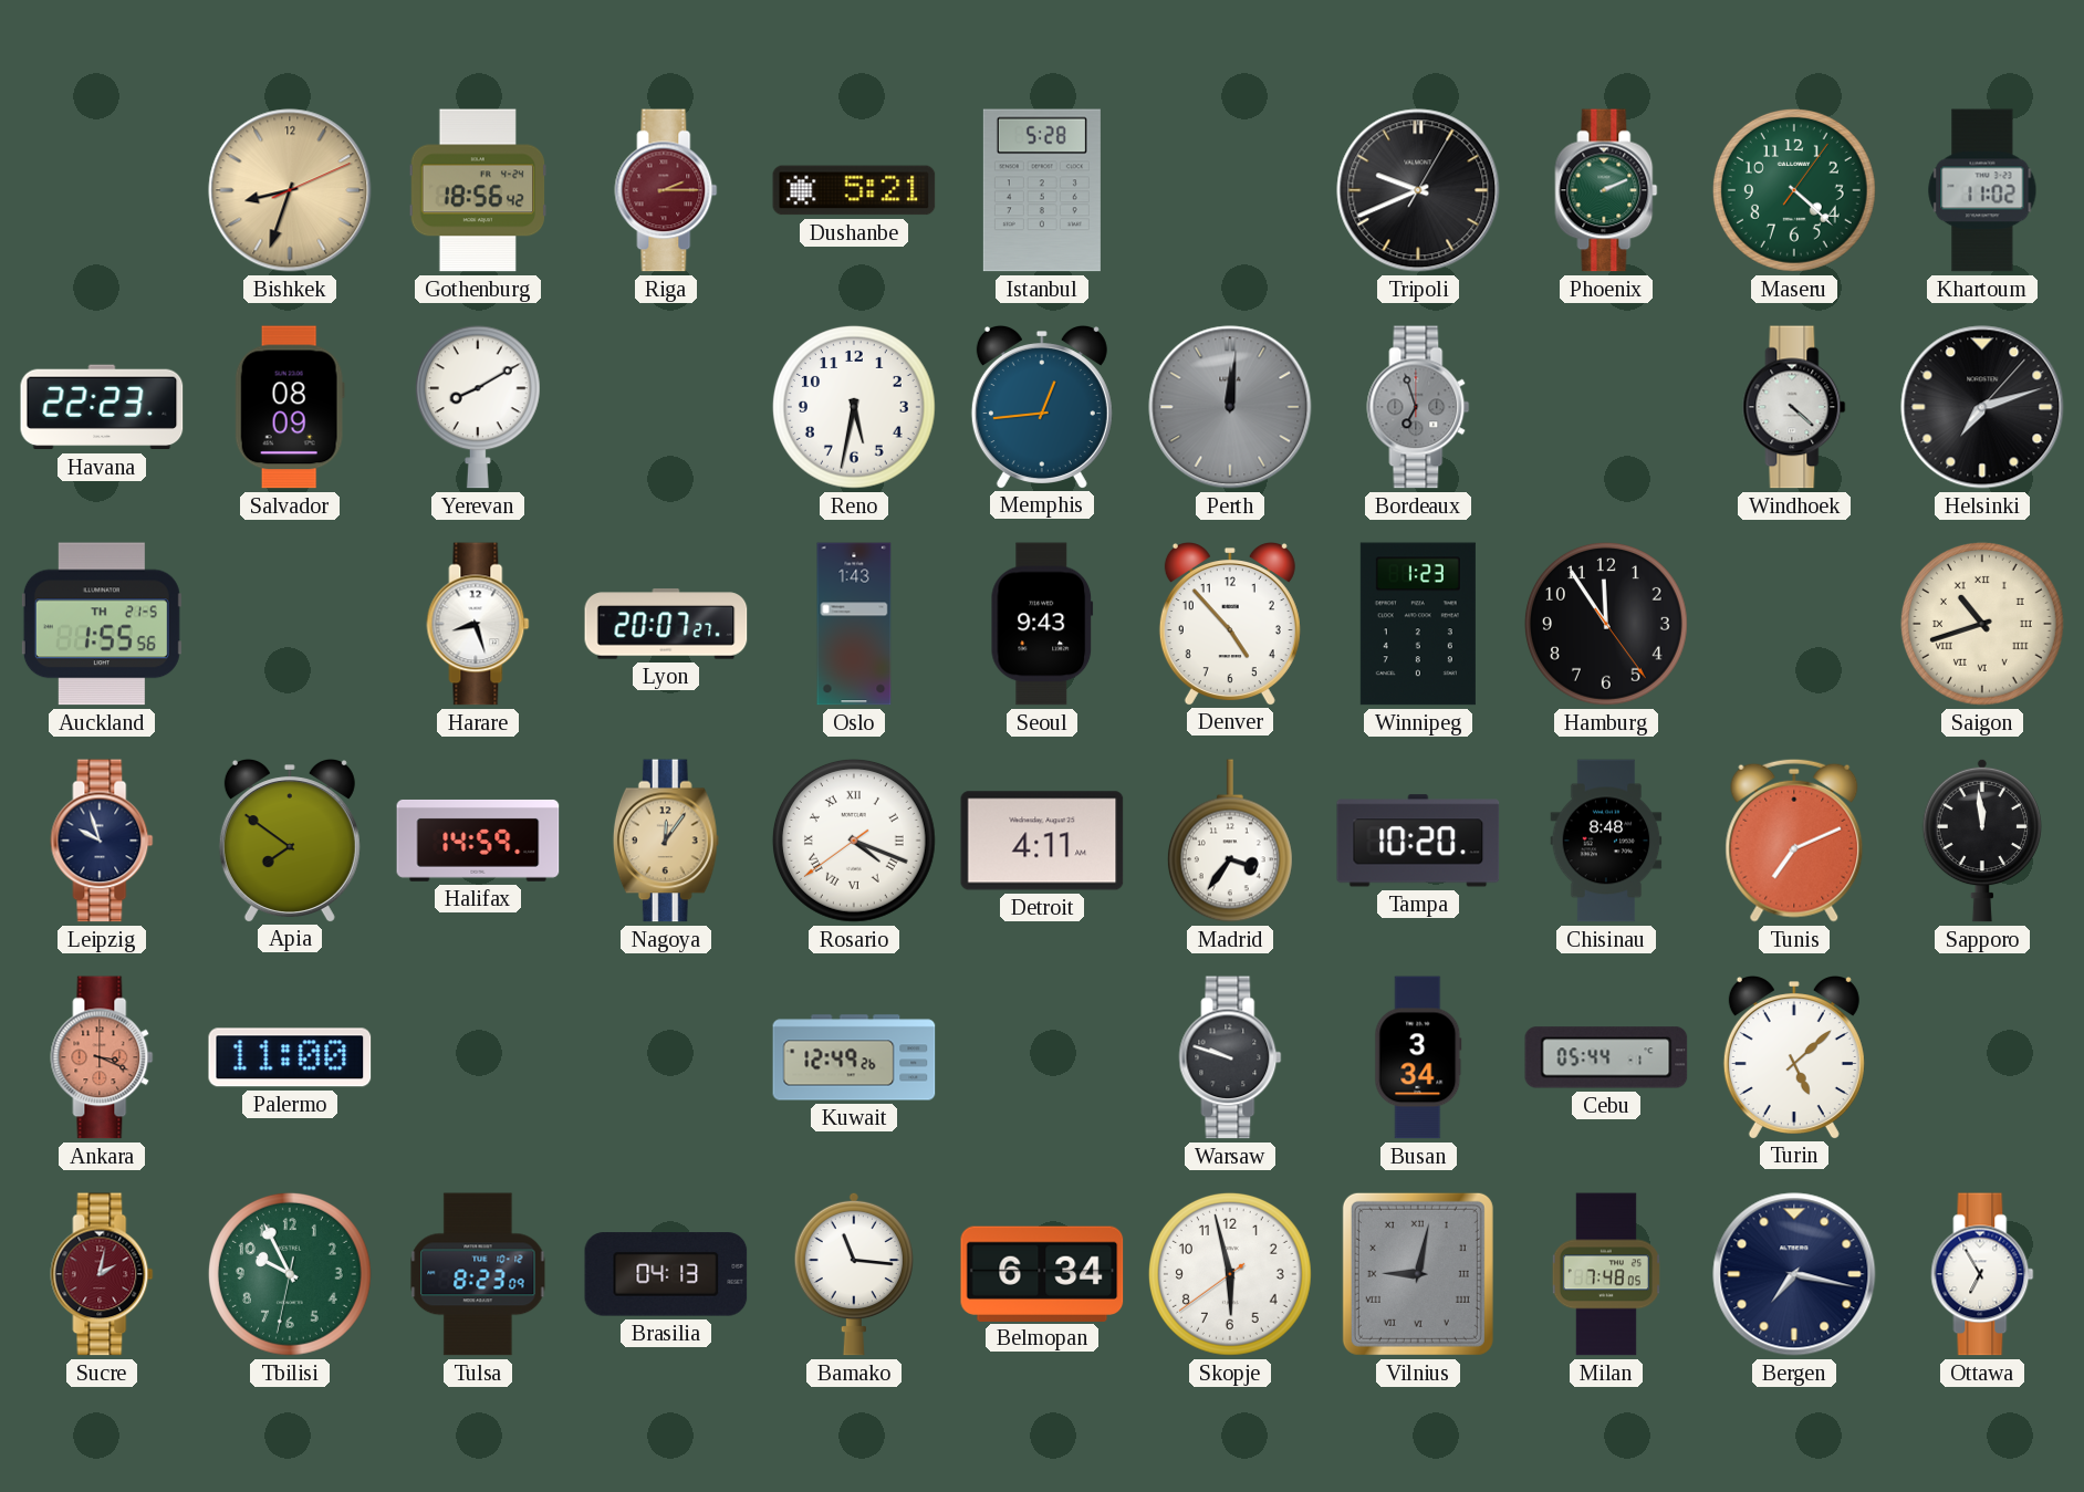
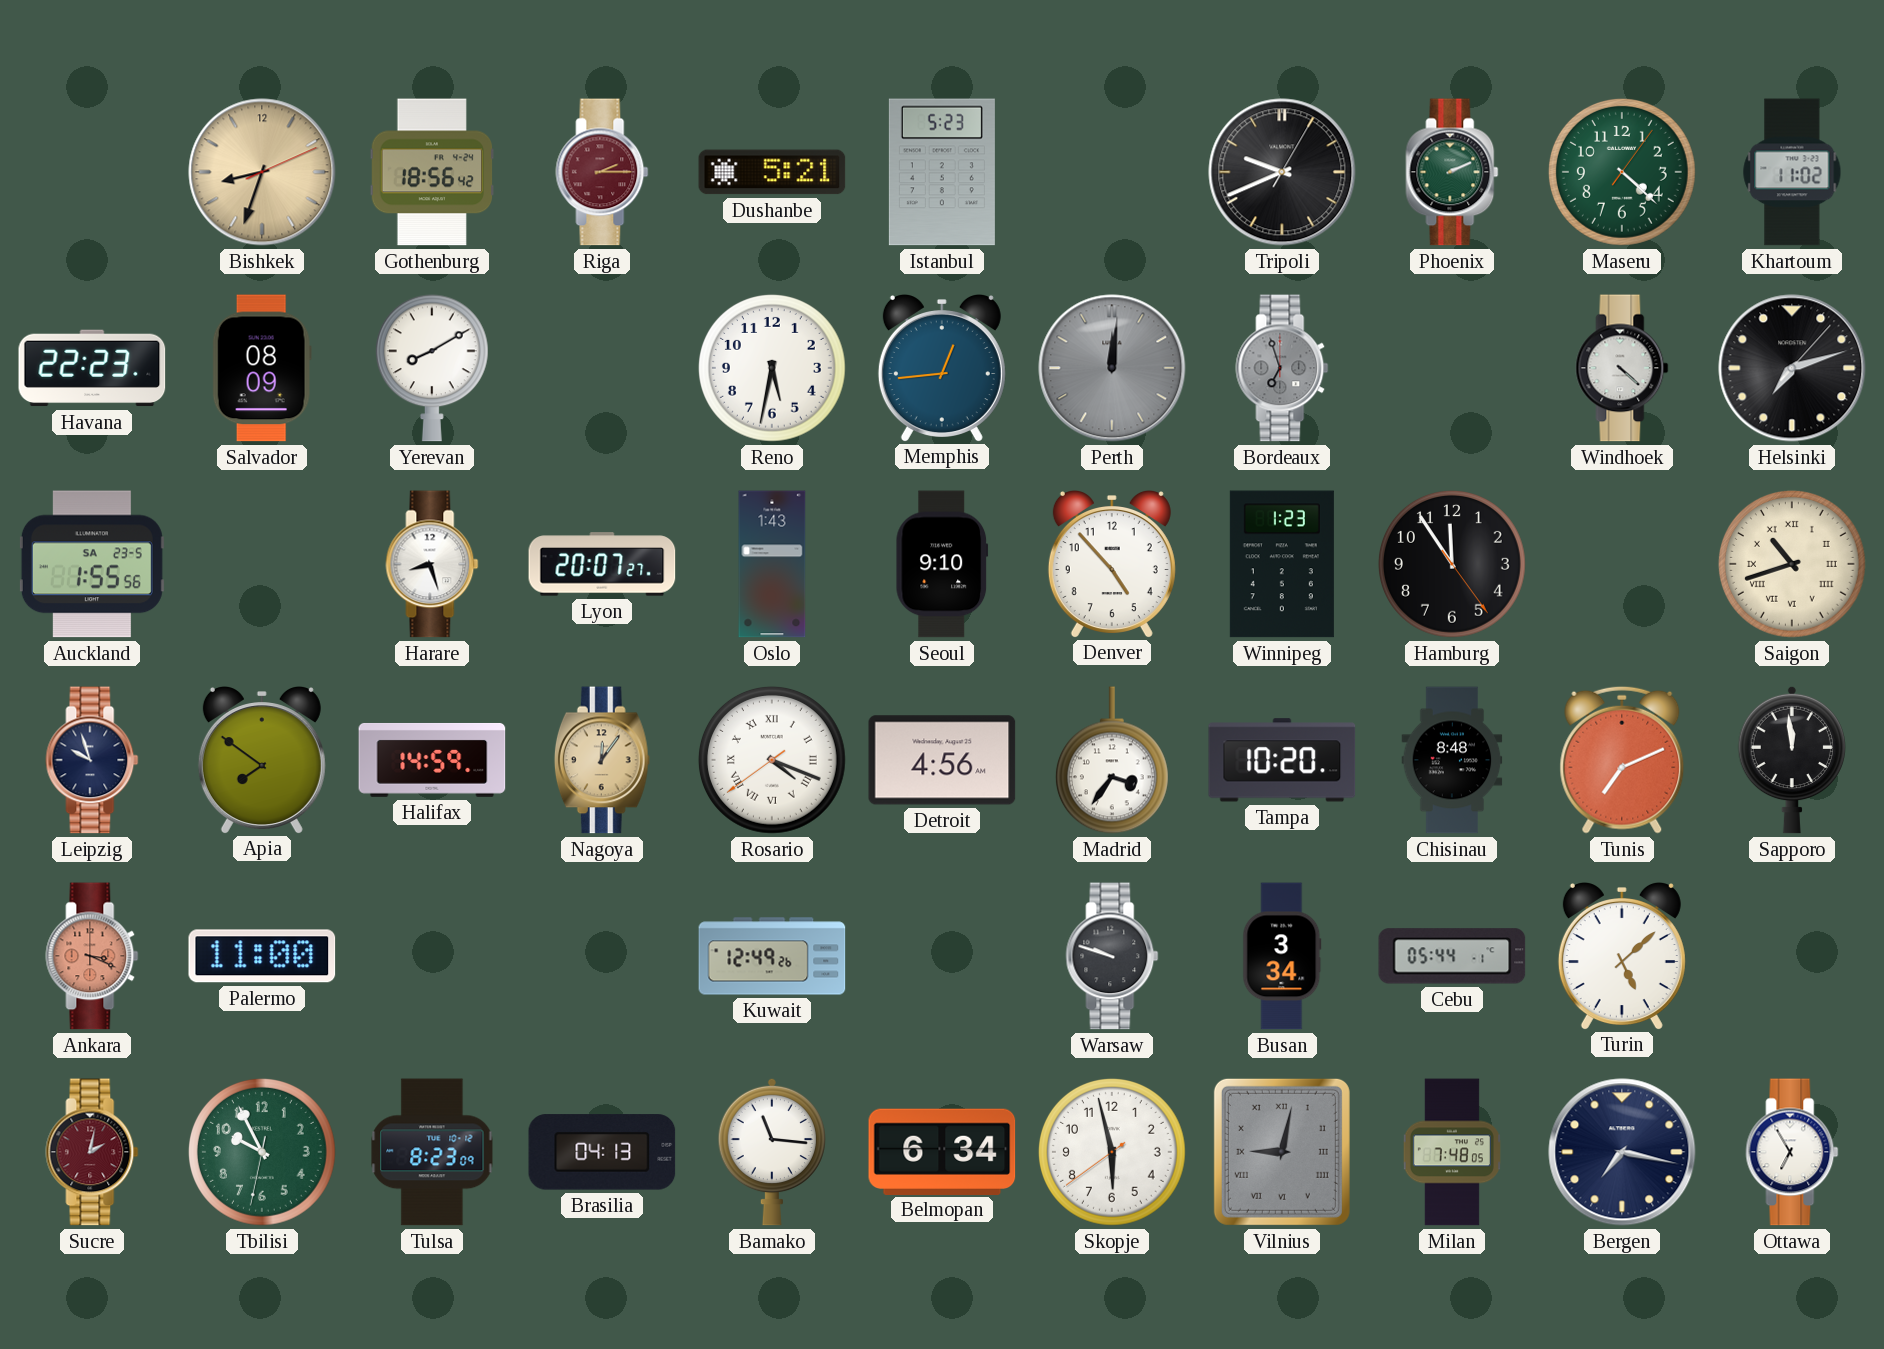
Istanbul: 5:28 -> 5:23
Auckland date: TH 21-5 -> SA 23-5
Seoul: 9:43 -> 9:10
Detroit: 4:11 -> 4:56
